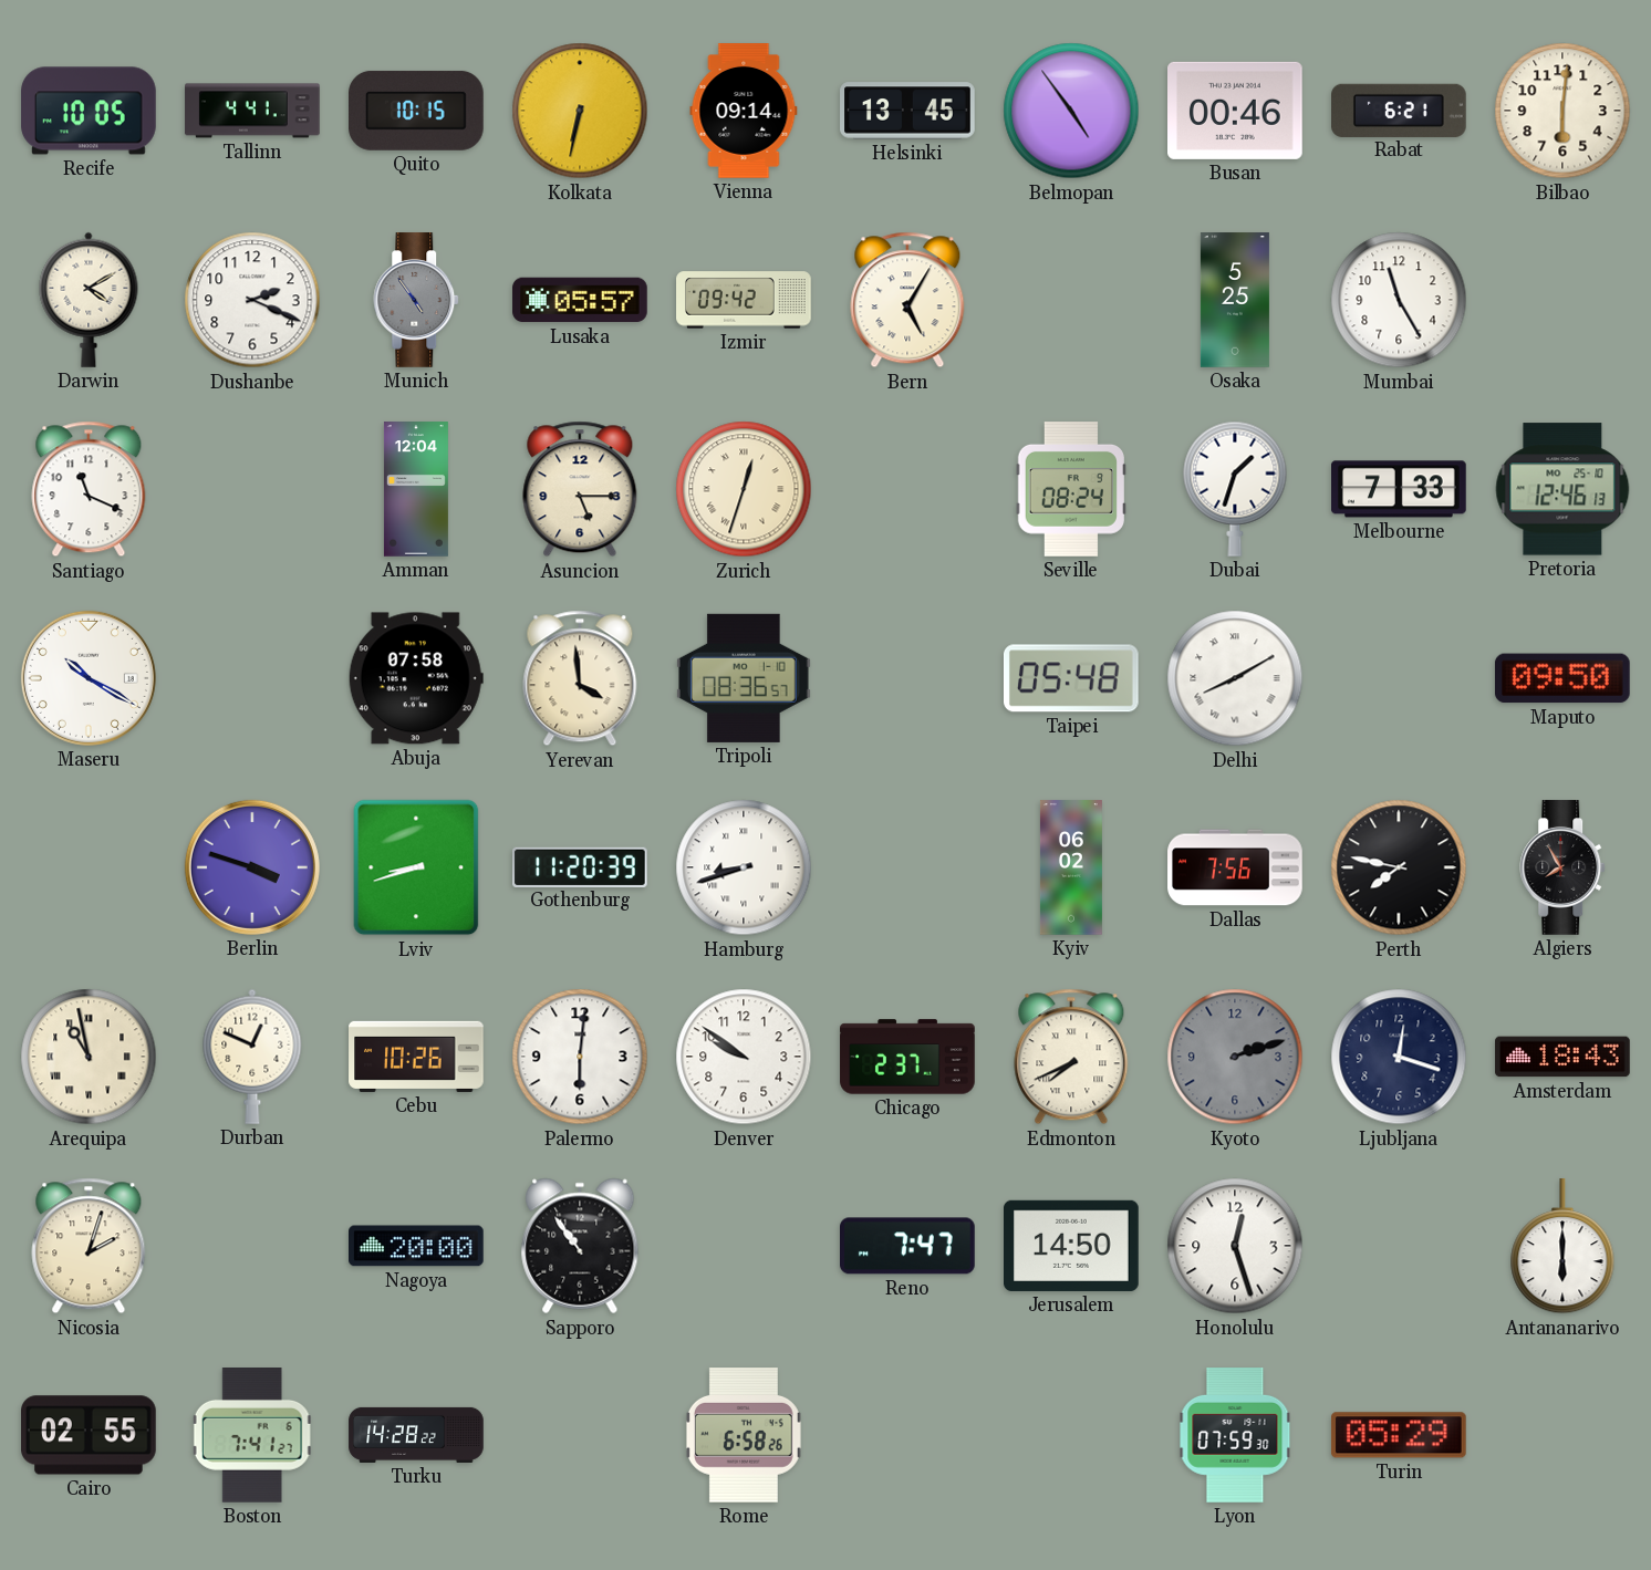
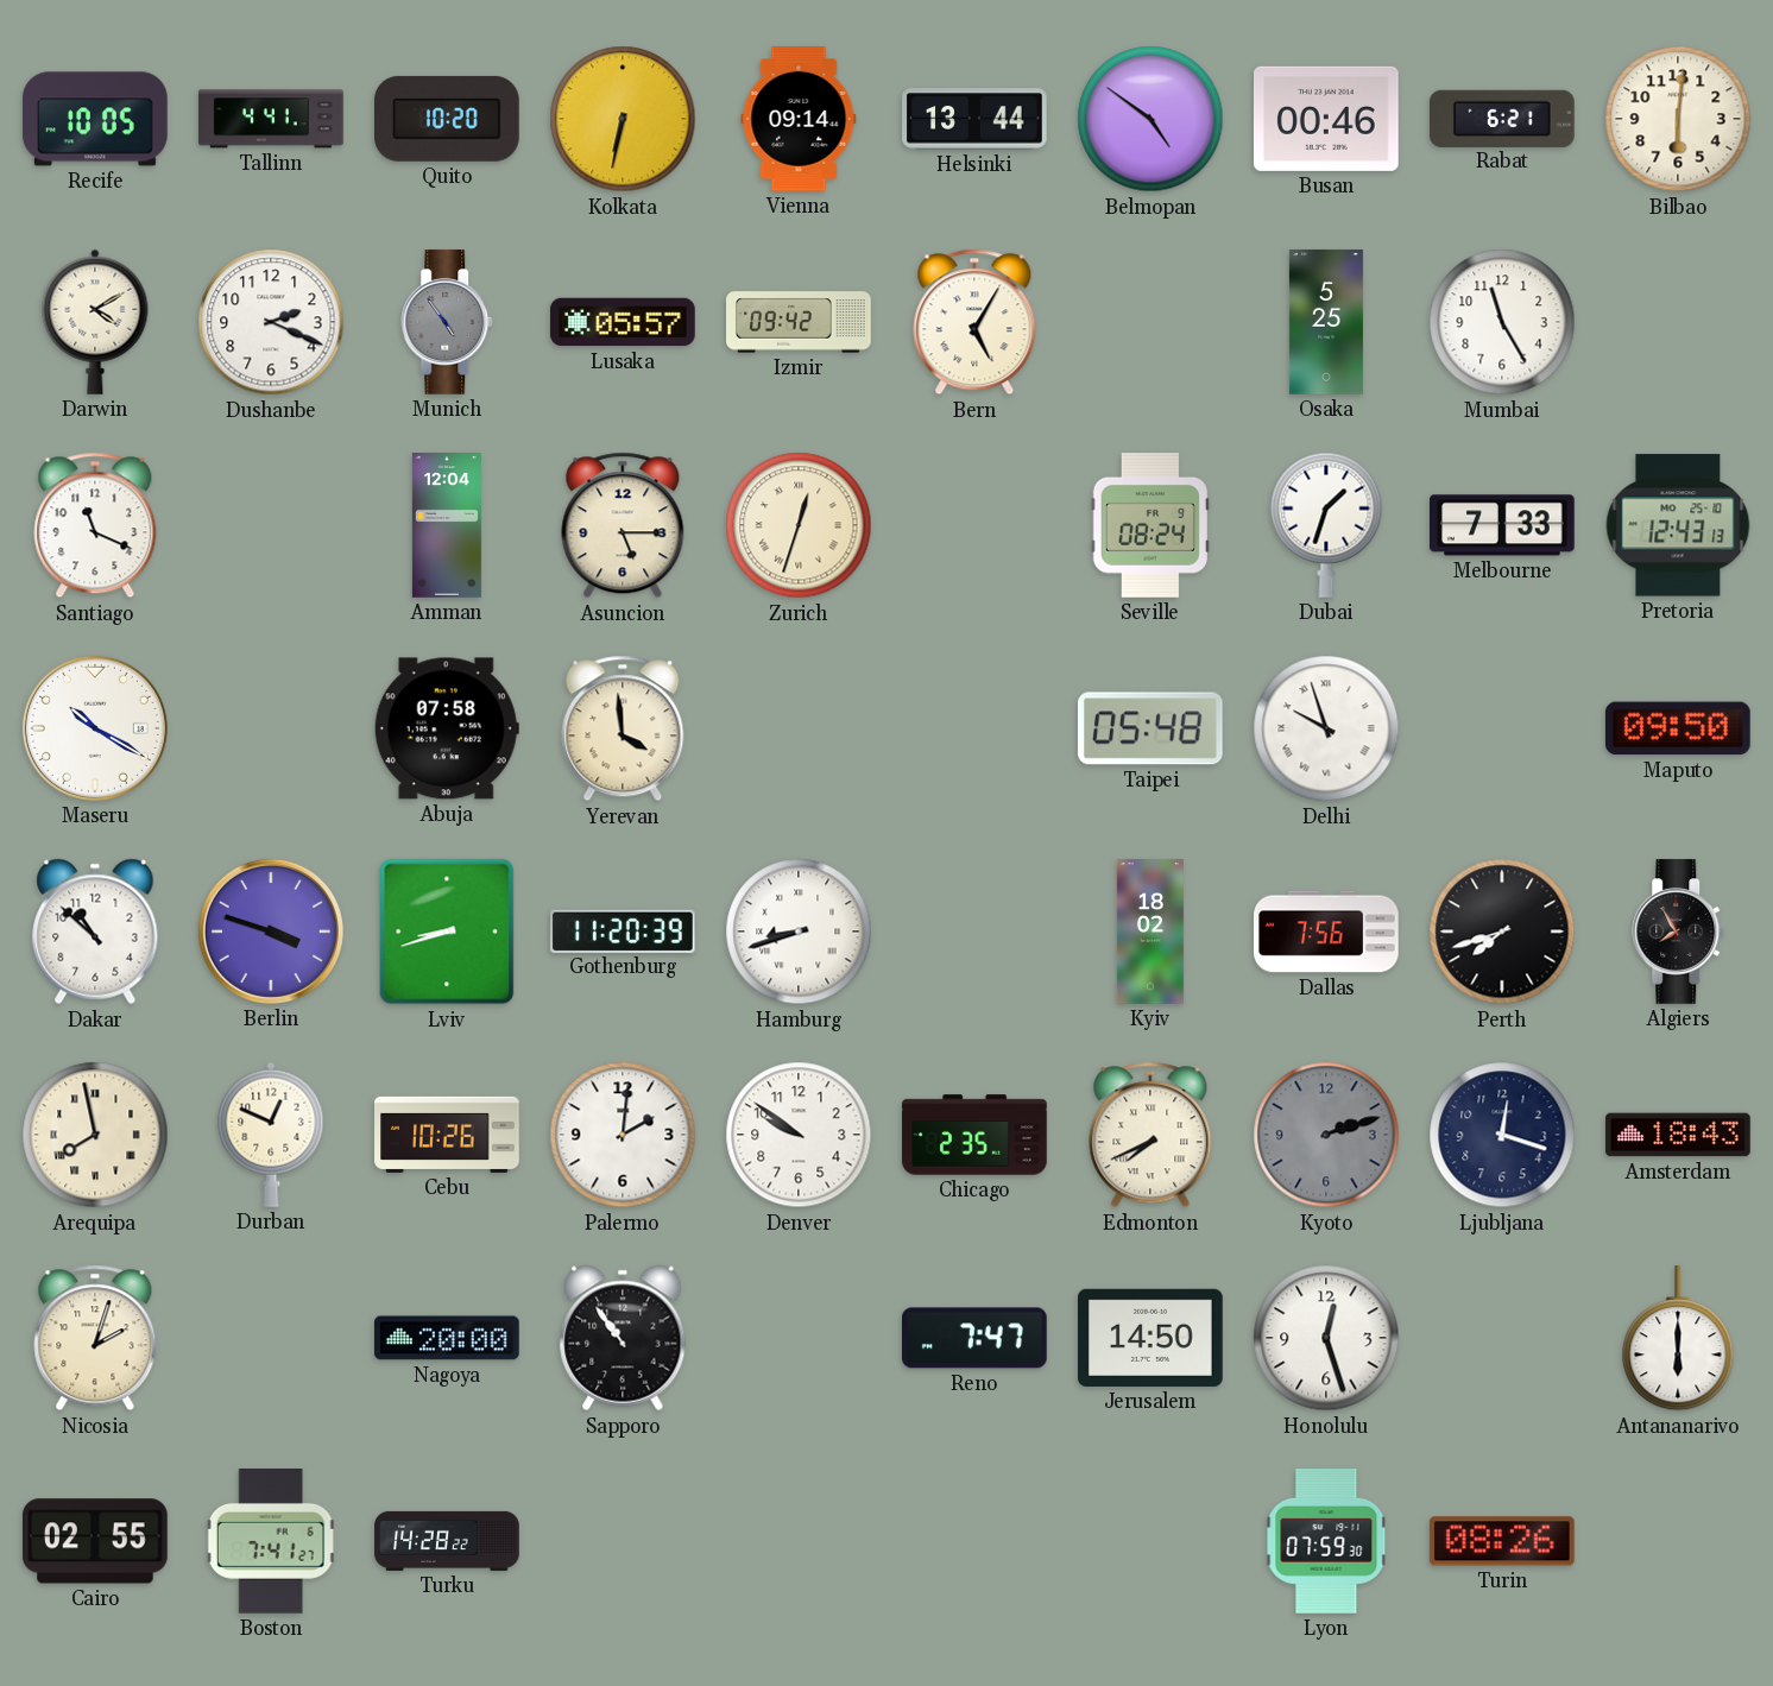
Quito: 10:15 -> 10:20
Helsinki: 13:45 -> 13:44
Belmopan: 4:54 -> 4:51
Pretoria: 12:46 -> 12:43
Tripoli: 08:36 -> none
Delhi: 8:10 -> 9:57
Dakar: none -> 10:52
Kyiv: 06:02 -> 18:02
Perth: 7:47 -> 7:42
Arequipa: 10:58 -> 7:58
Palermo: 6:01 -> 2:01
Chicago: 2:37 -> 2:35
Rome: 6:58 -> none
Turin: 05:29 -> 08:26
